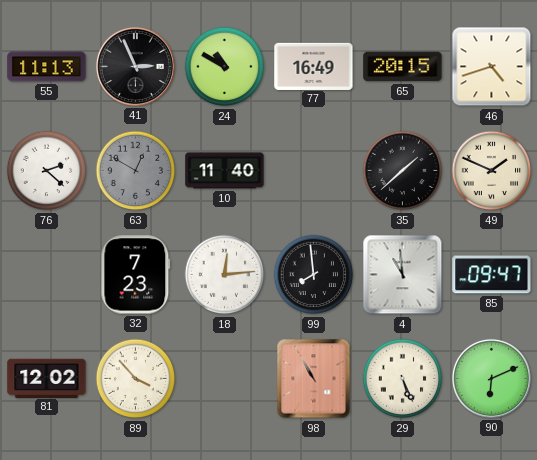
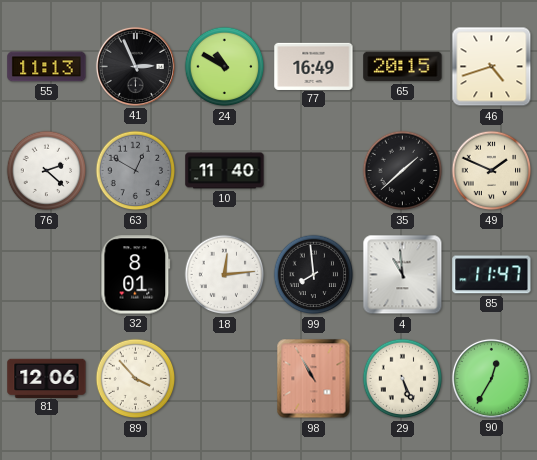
32: 7:23 -> 8:01
85: 09:47 -> 11:47
81: 12:02 -> 12:06
90: 6:11 -> 12:35
